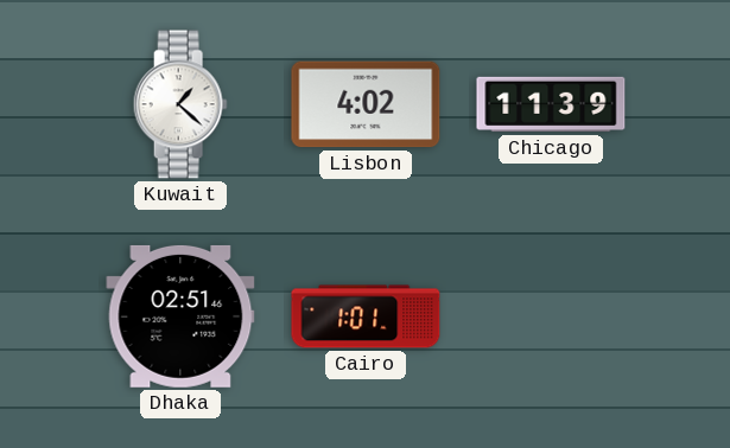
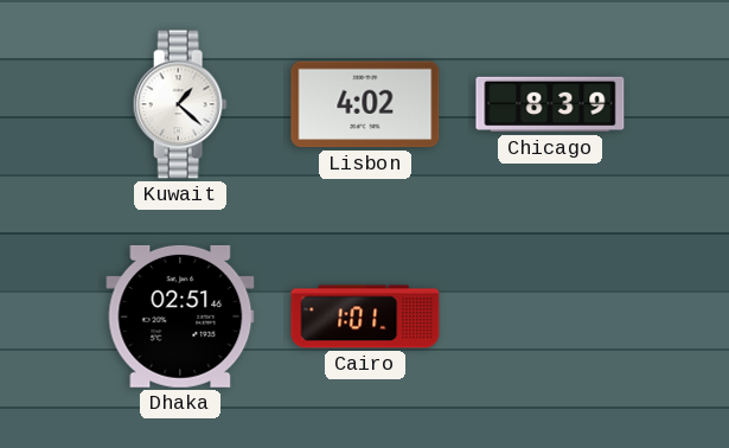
Chicago: 11:39 -> 8:39
